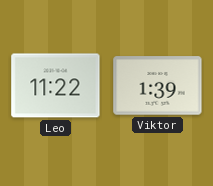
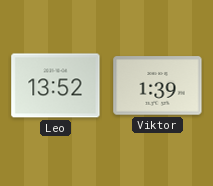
Leo: 11:22 -> 13:52
